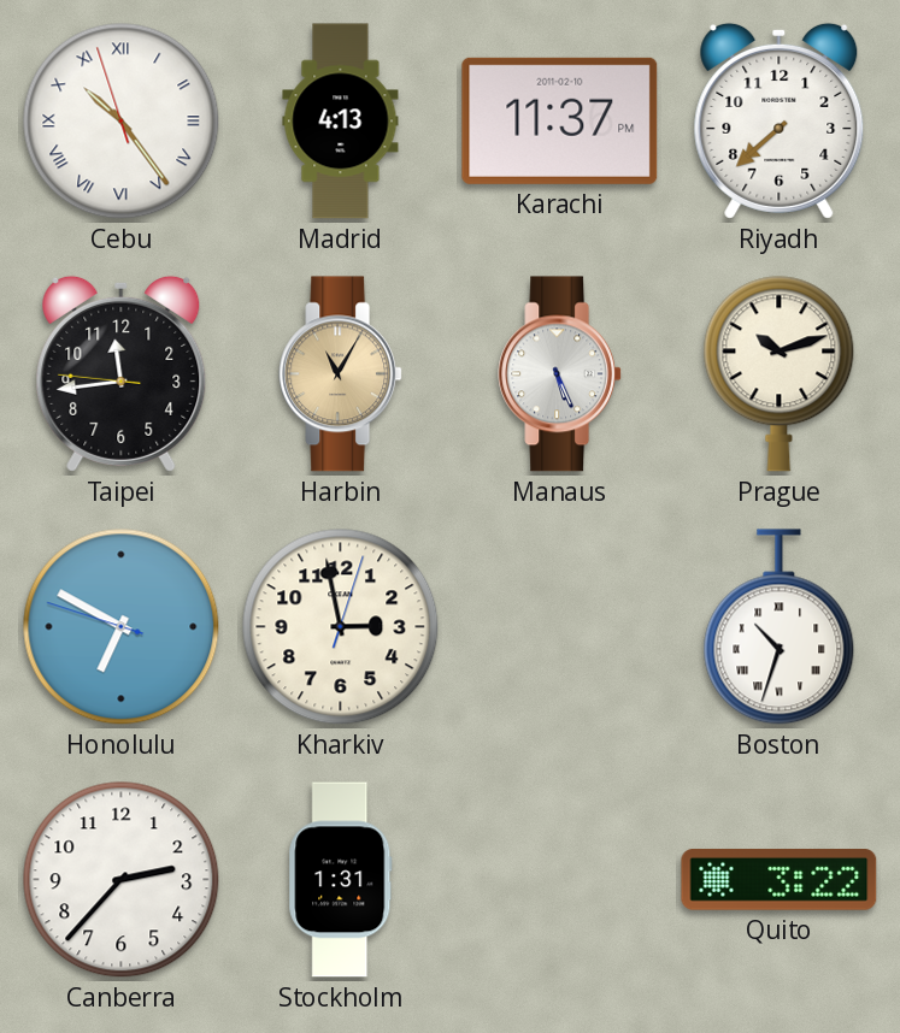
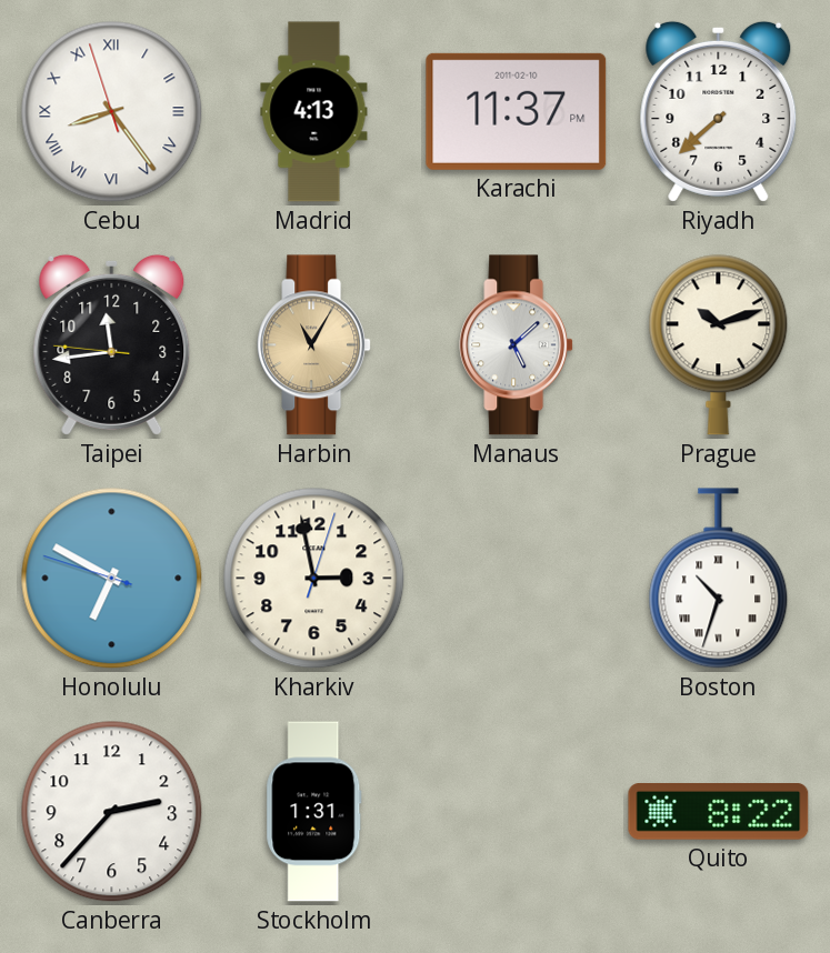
Cebu: 10:23 -> 8:23
Manaus: 5:26 -> 5:08
Quito: 3:22 -> 8:22
